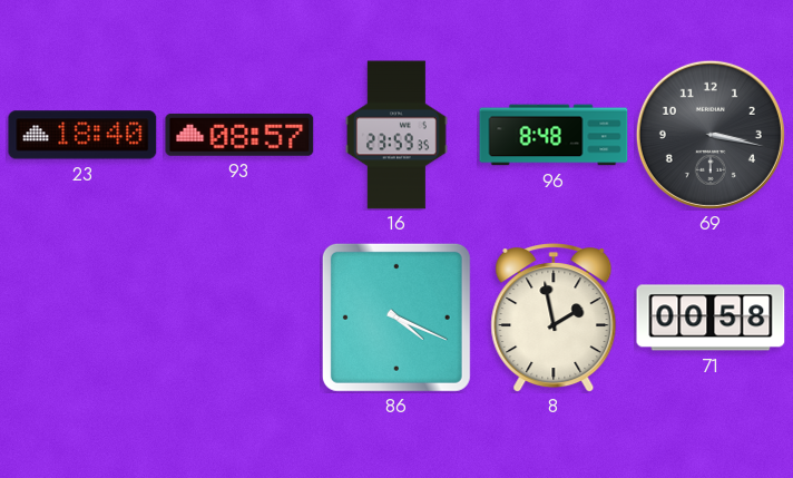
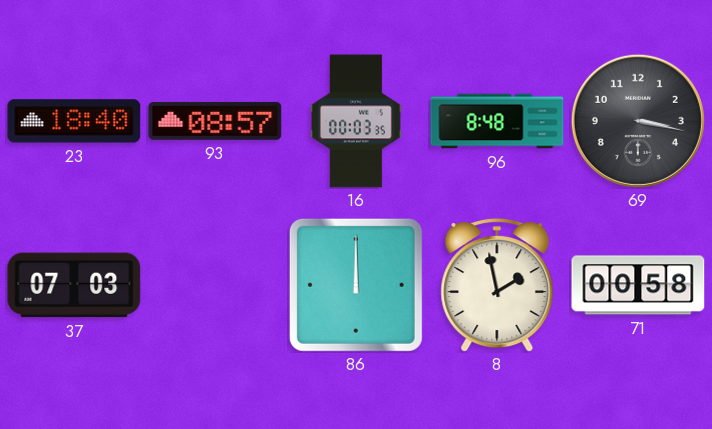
16: 23:59 -> 00:03
37: none -> 07:03
86: 4:19 -> 12:00
